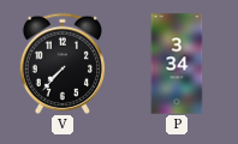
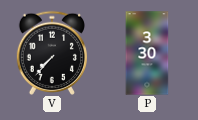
P: 3:34 -> 3:30
